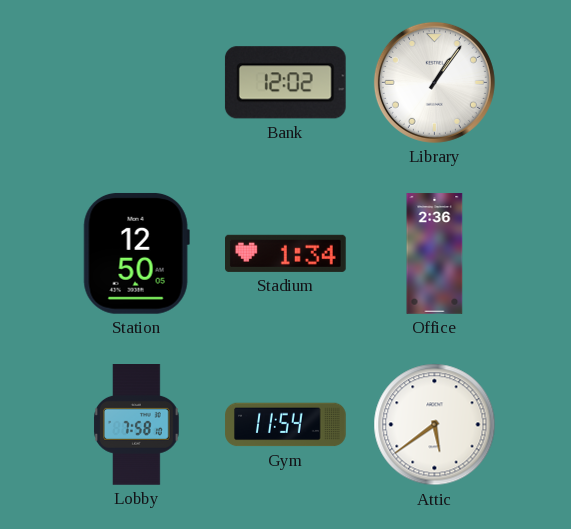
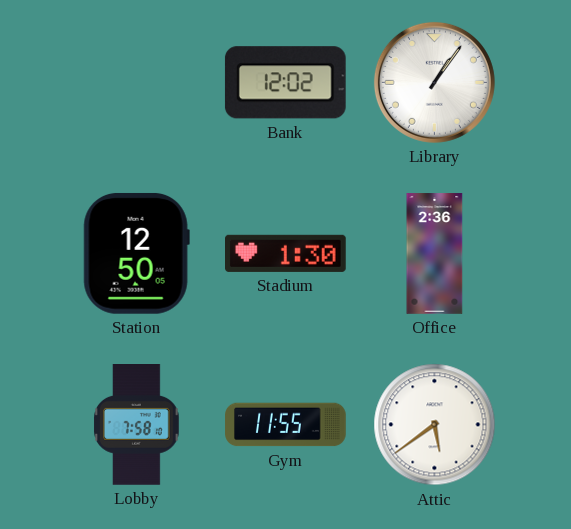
Stadium: 1:34 -> 1:30
Gym: 11:54 -> 11:55
